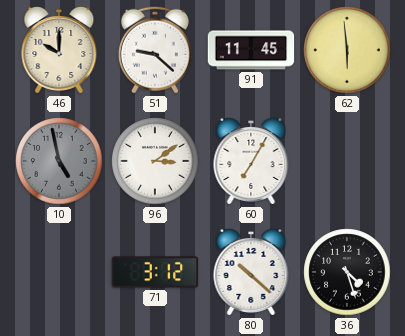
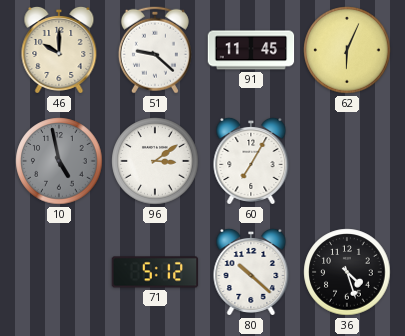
62: 5:59 -> 6:04
71: 3:12 -> 5:12
